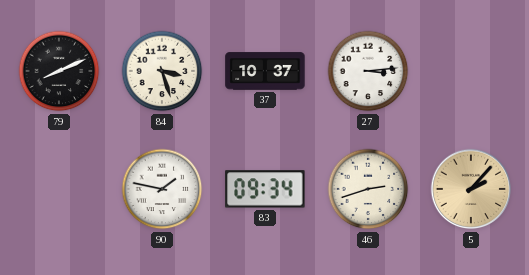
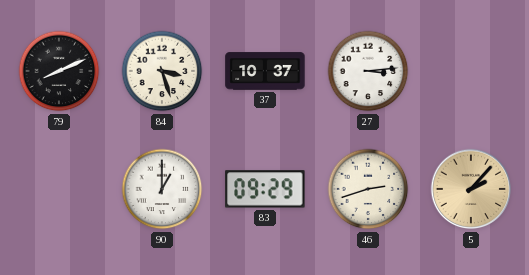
90: 1:47 -> 1:00
83: 09:34 -> 09:29
